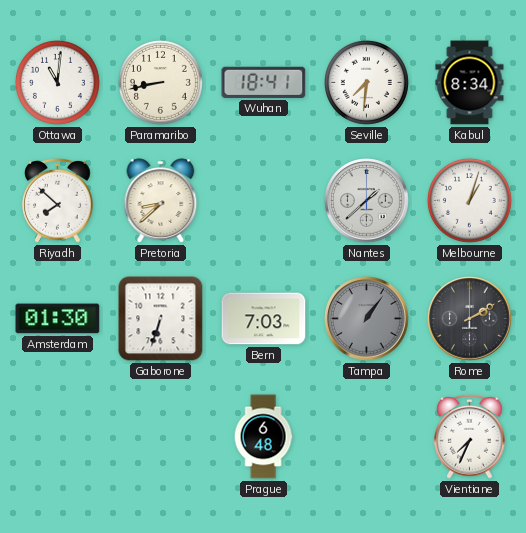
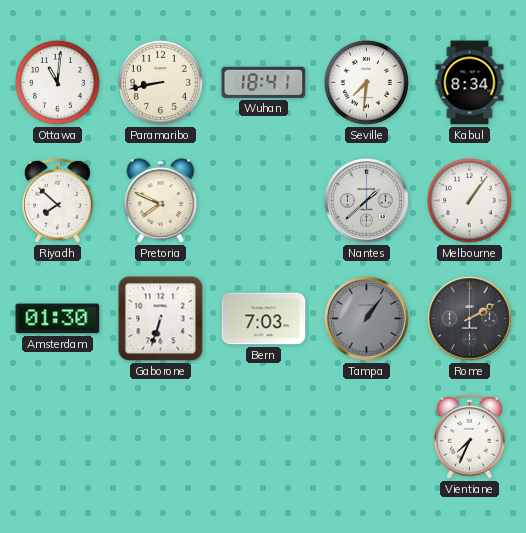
Pretoria: 8:38 -> 7:49
Melbourne: 1:03 -> 1:06
Prague: 6:48 -> none
